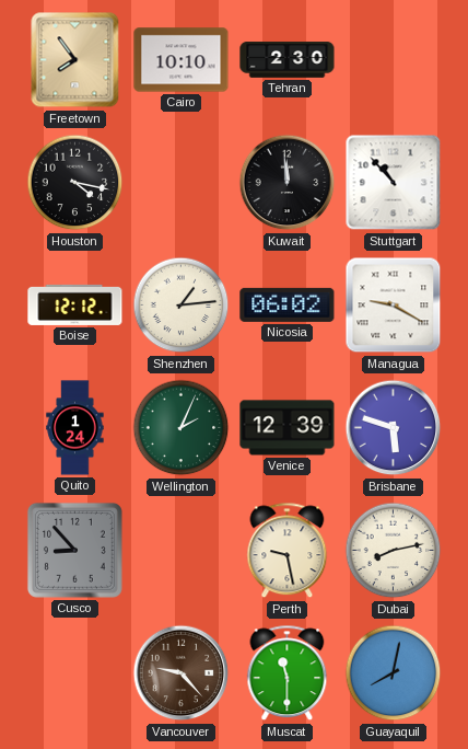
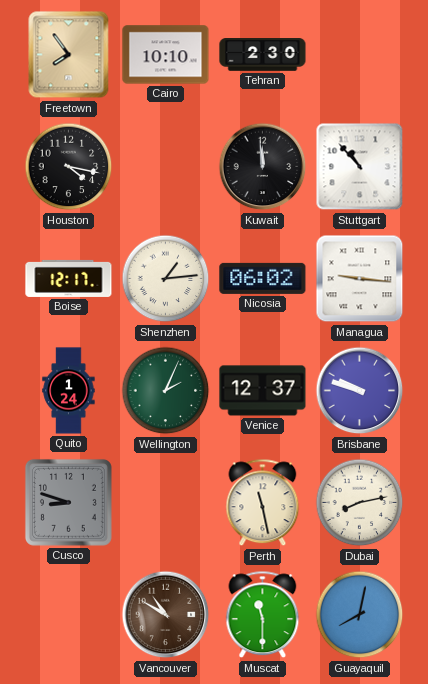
Boise: 12:12 -> 12:17
Managua: 9:20 -> 9:16
Venice: 12:39 -> 12:37
Brisbane: 5:48 -> 9:48
Cusco: 8:53 -> 8:48
Perth: 9:28 -> 11:28
Vancouver: 9:23 -> 10:50
